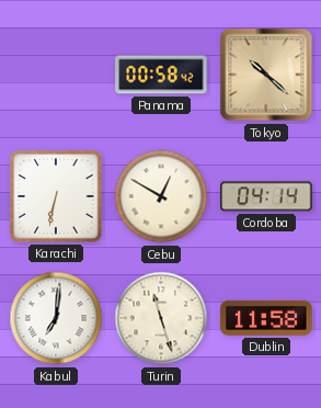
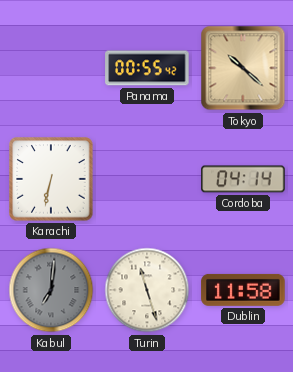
Panama: 00:58 -> 00:55
Cebu: 12:50 -> none
Kabul dial: white -> grey
